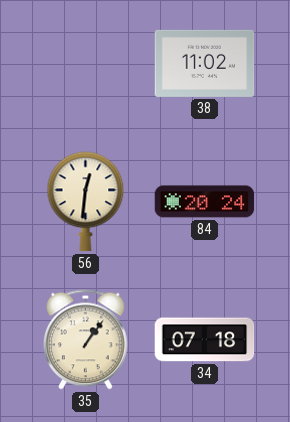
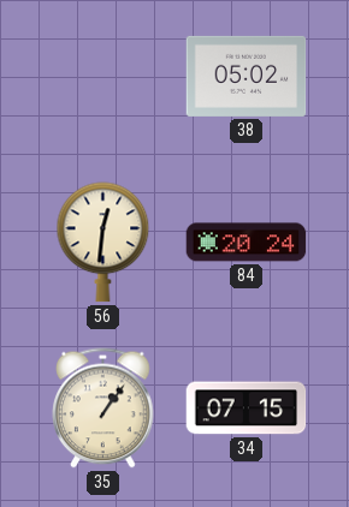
38: 11:02 -> 05:02
34: 07:18 -> 07:15
